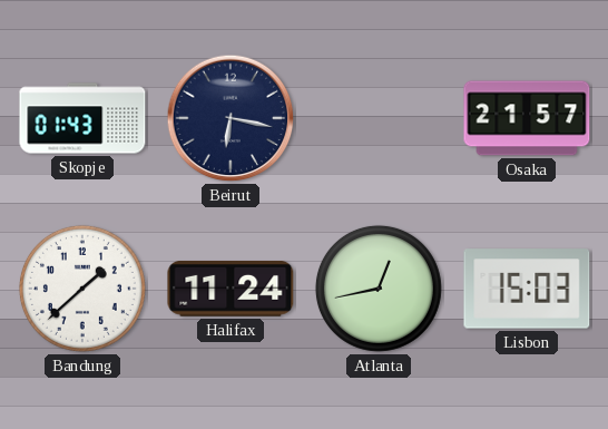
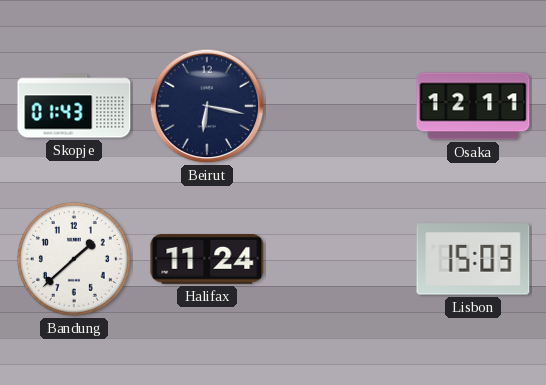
Osaka: 21:57 -> 12:11
Atlanta: 12:43 -> none
